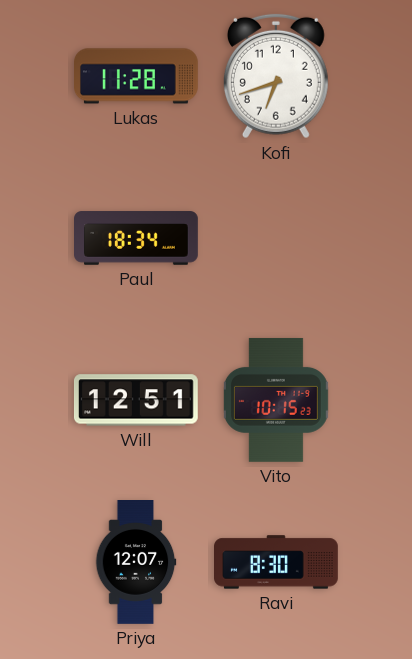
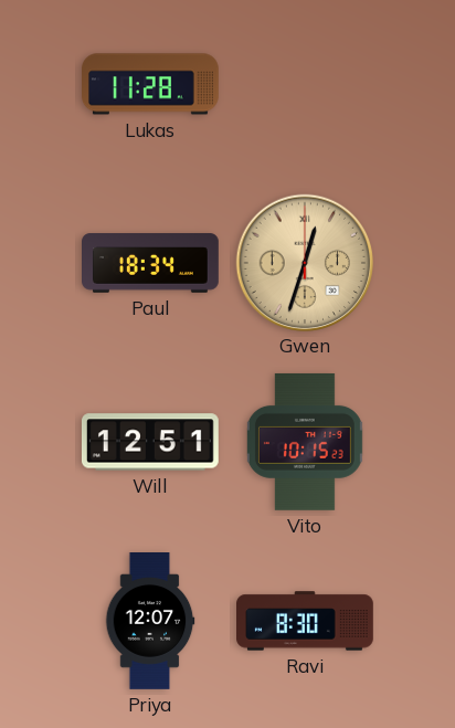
Kofi: 6:42 -> none
Gwen: none -> 12:33
